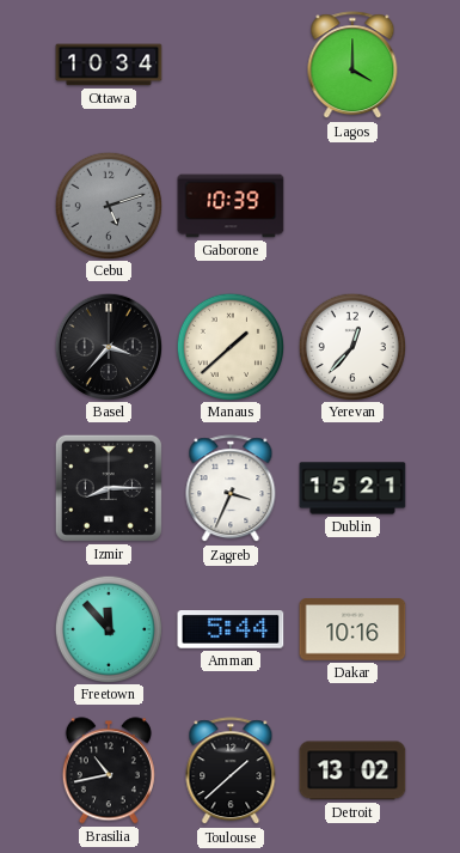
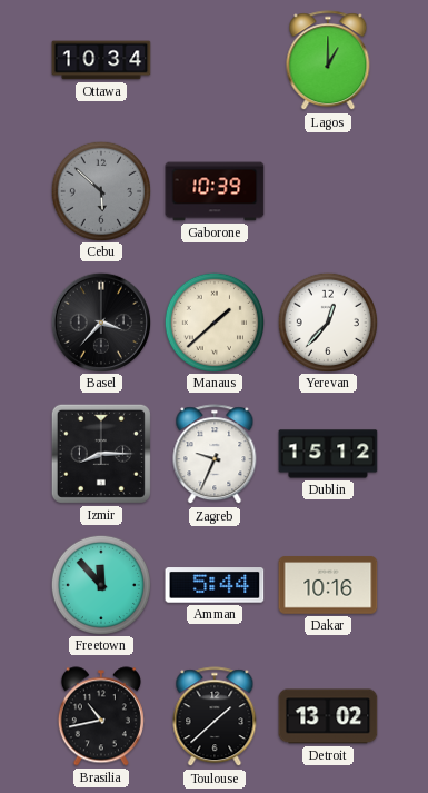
Lagos: 4:00 -> 1:00
Cebu: 5:12 -> 5:52
Zagreb: 3:34 -> 9:34
Dublin: 15:21 -> 15:12
